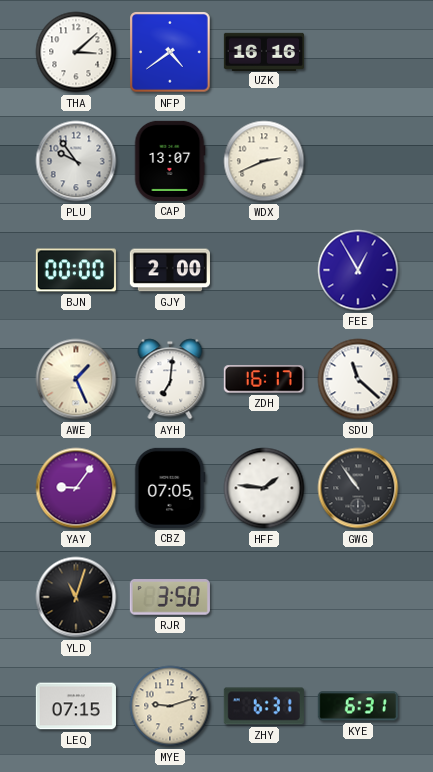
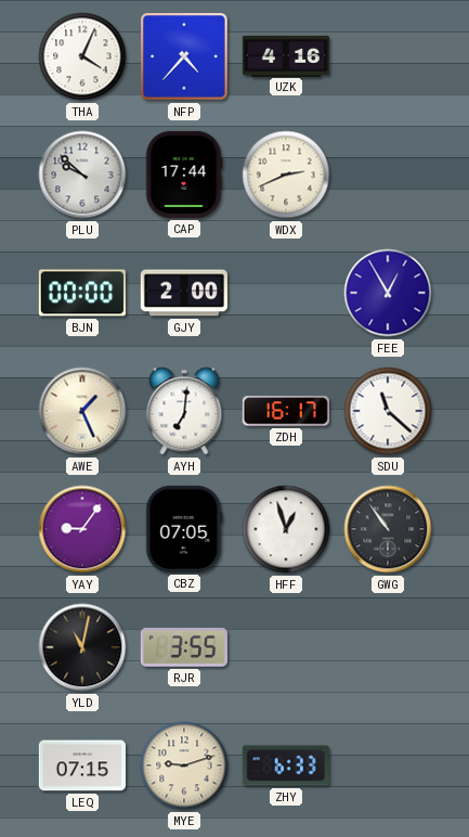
THA: 3:08 -> 4:04
NFP: 4:39 -> 4:37
UZK: 16:16 -> 4:16
PLU: 9:54 -> 9:52
CAP: 13:07 -> 17:44
HFF: 1:46 -> 12:57
YLD: 11:03 -> 11:02
RJR: 3:50 -> 3:55
ZHY: 6:31 -> 6:33
KYE: 6:31 -> none
